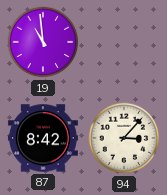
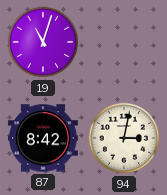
19: 10:59 -> 11:03
94: 3:07 -> 3:02
